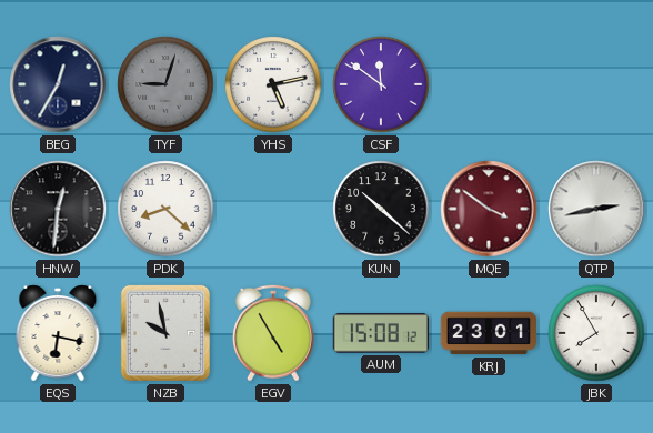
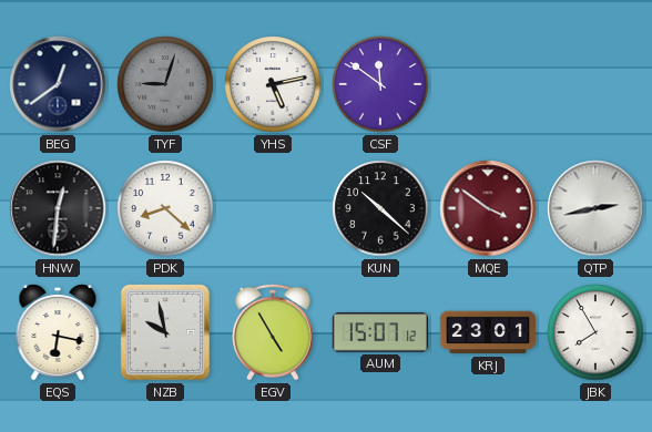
BEG: 12:35 -> 12:39
AUM: 15:08 -> 15:07
